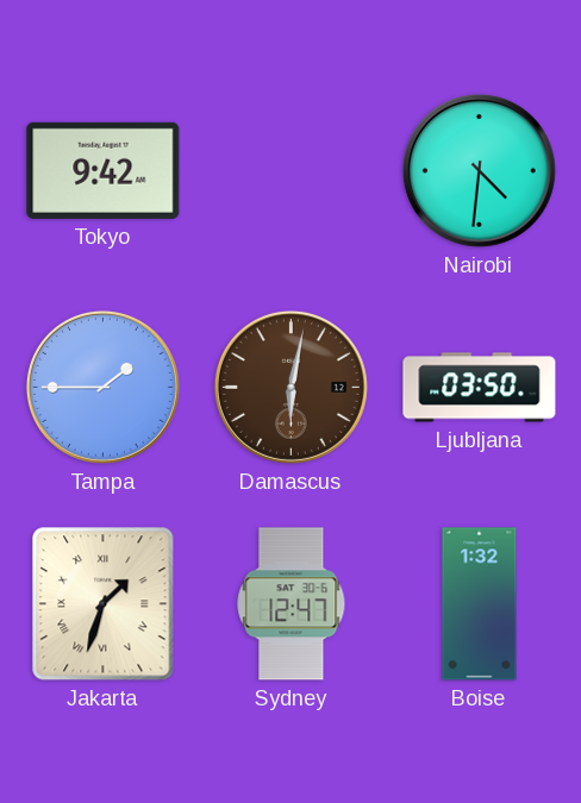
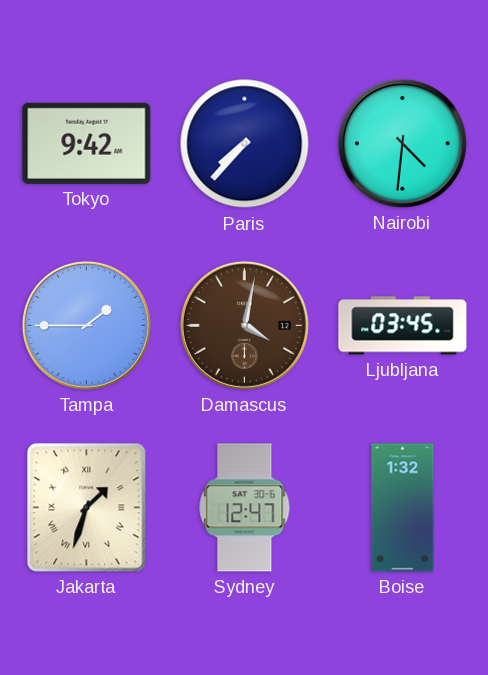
Paris: none -> 7:37
Damascus: 6:02 -> 4:02
Ljubljana: 03:50 -> 03:45
